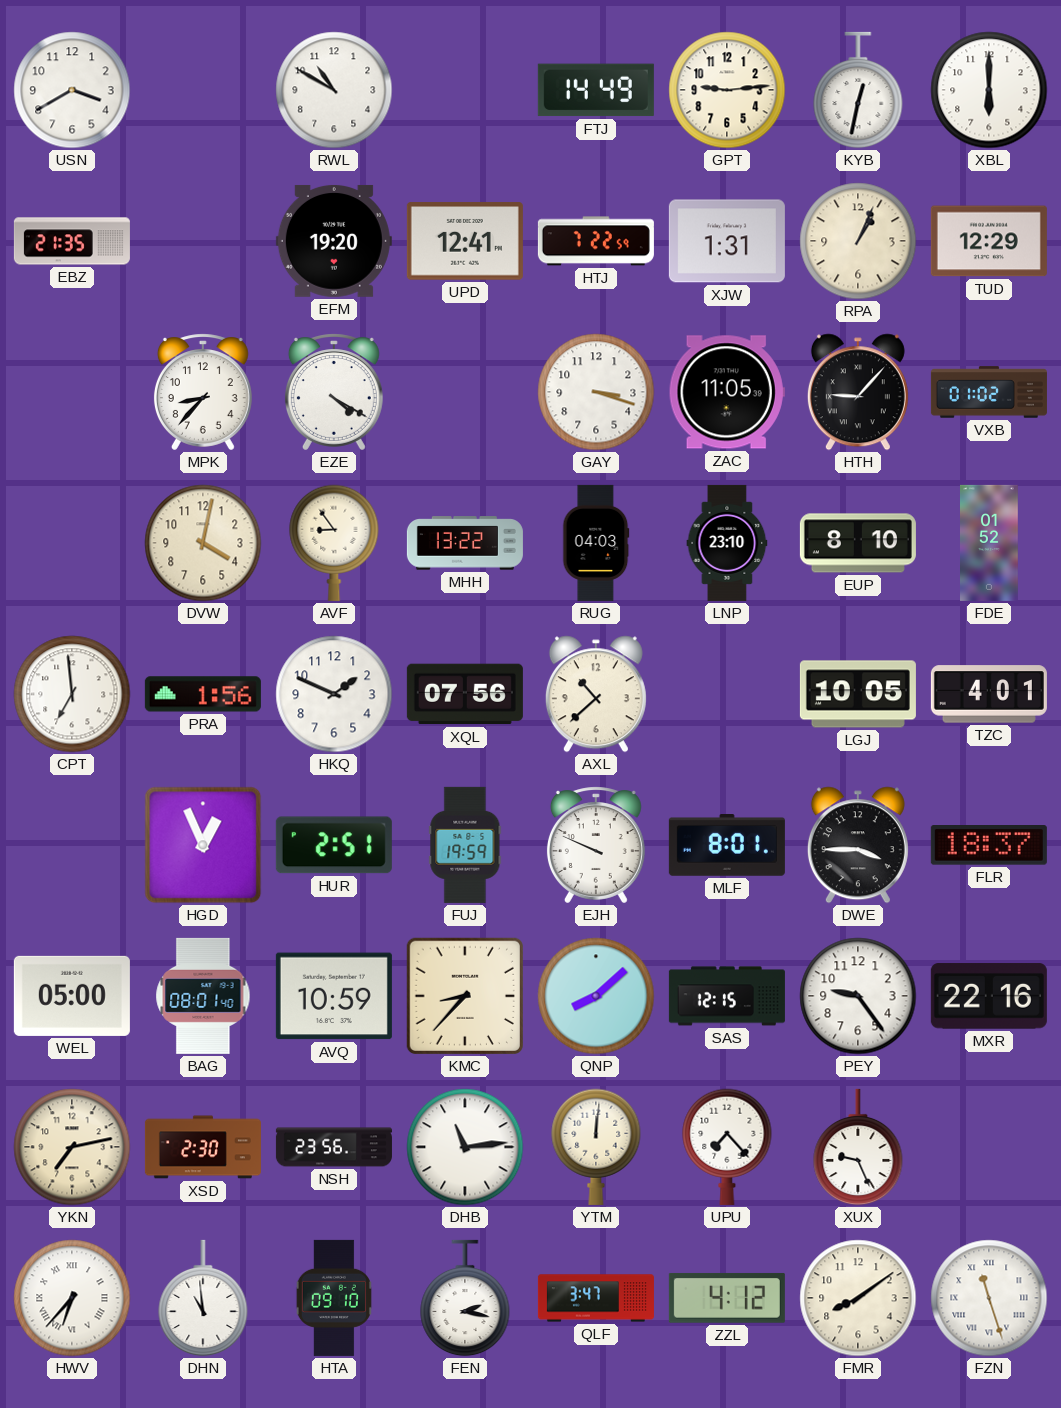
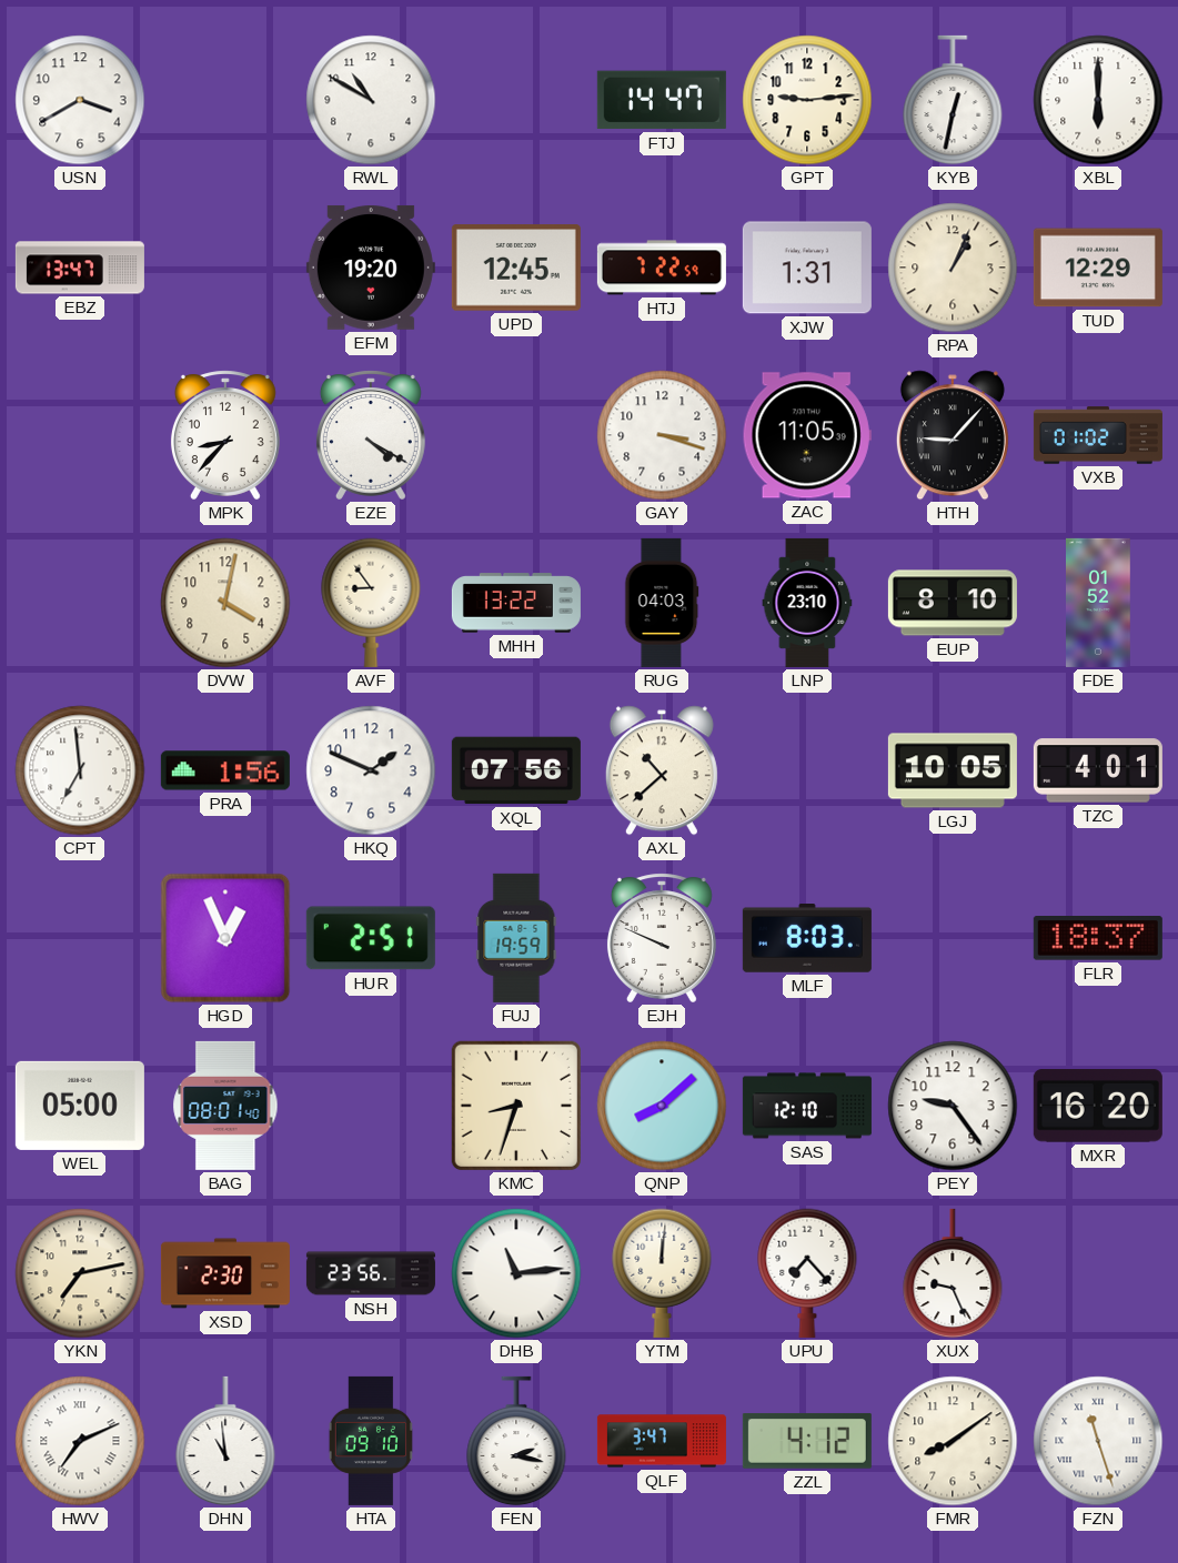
FTJ: 14:49 -> 14:47
EBZ: 21:35 -> 13:47
UPD: 12:41 -> 12:45
MLF: 8:01 -> 8:03
DWE: 3:45 -> none
AVQ: 10:59 -> none
KMC: 8:37 -> 8:33
SAS: 12:15 -> 12:10
MXR: 22:16 -> 16:20
HWV: 6:37 -> 7:11
